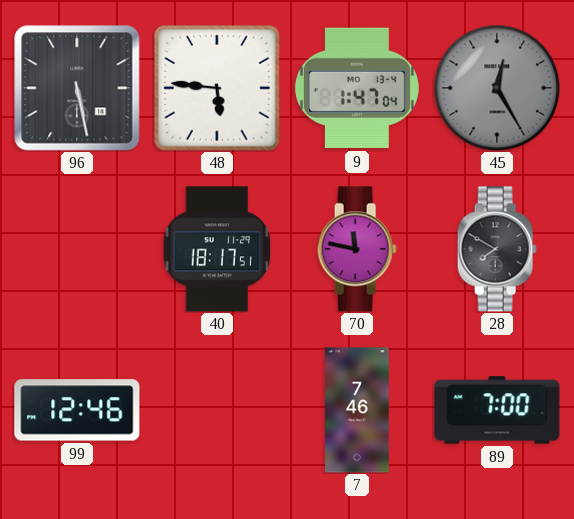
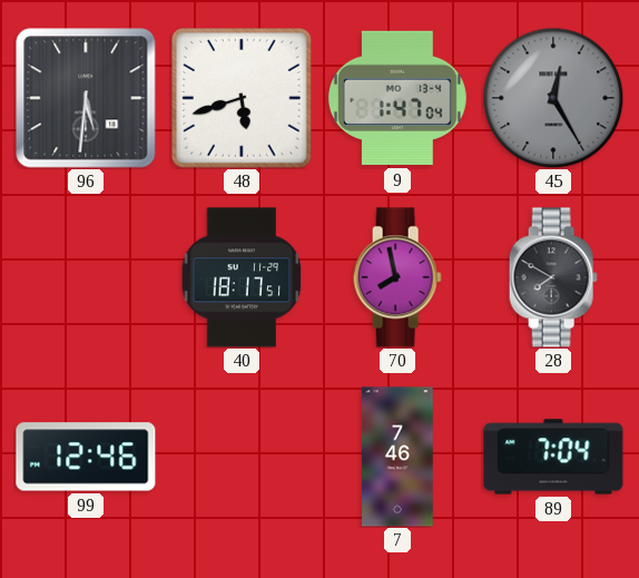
96: 5:28 -> 5:31
48: 5:46 -> 5:42
70: 11:47 -> 7:58
89: 7:00 -> 7:04
